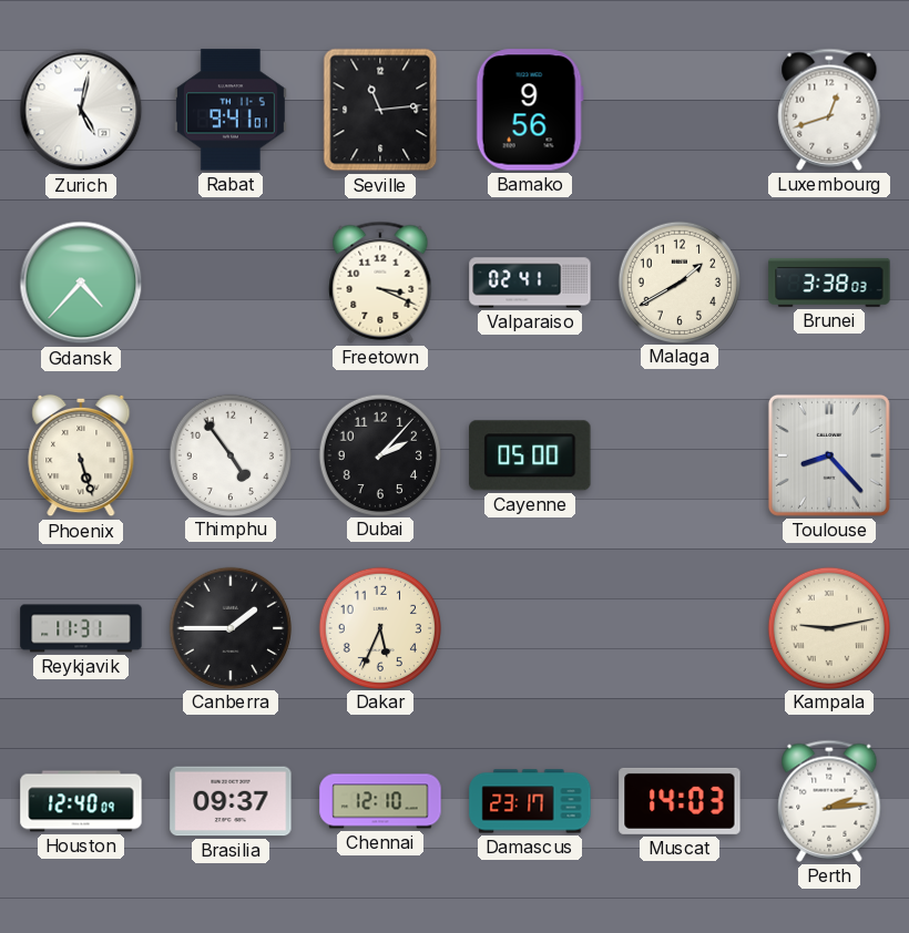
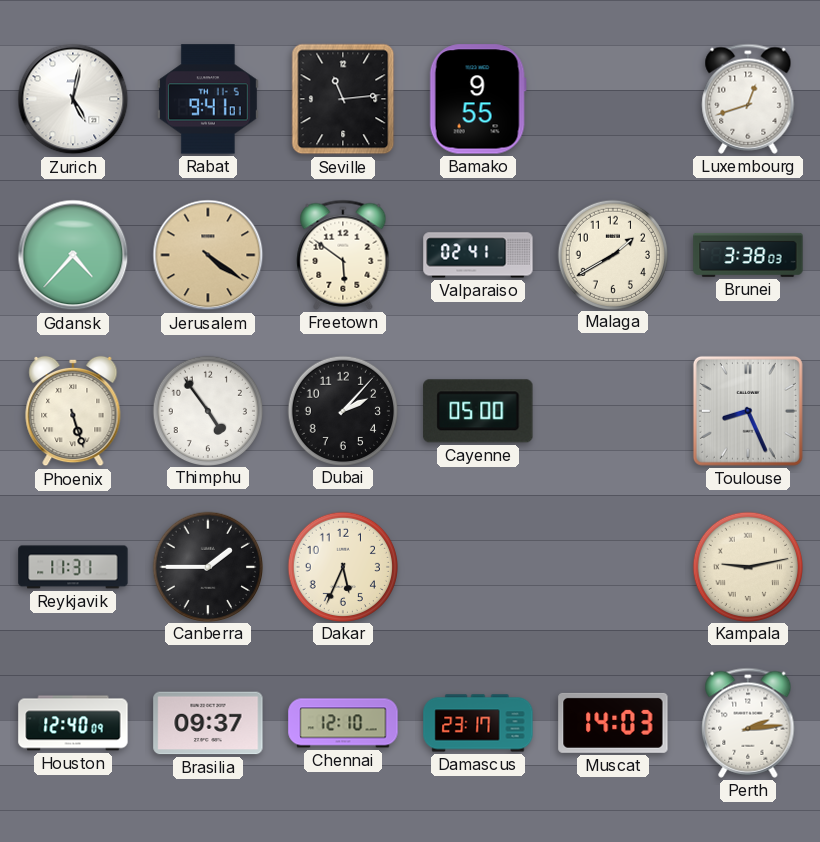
Bamako: 9:56 -> 9:55
Jerusalem: none -> 4:21
Freetown: 3:19 -> 5:51
Toulouse: 8:23 -> 8:26
